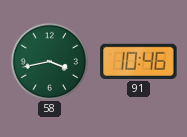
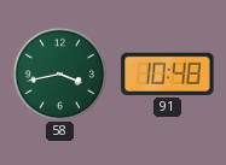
91: 10:46 -> 10:48
